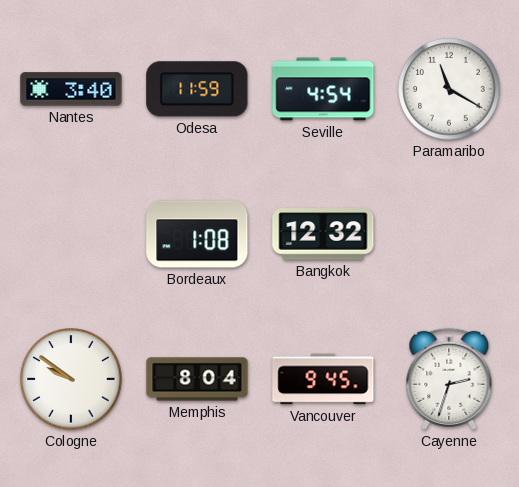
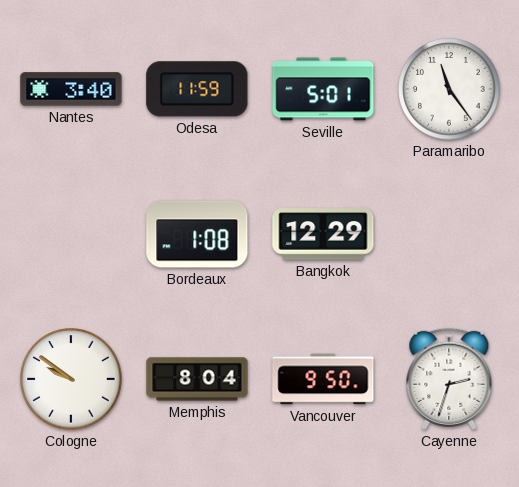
Seville: 4:54 -> 5:01
Paramaribo: 11:20 -> 11:24
Bangkok: 12:32 -> 12:29
Vancouver: 9:45 -> 9:50
